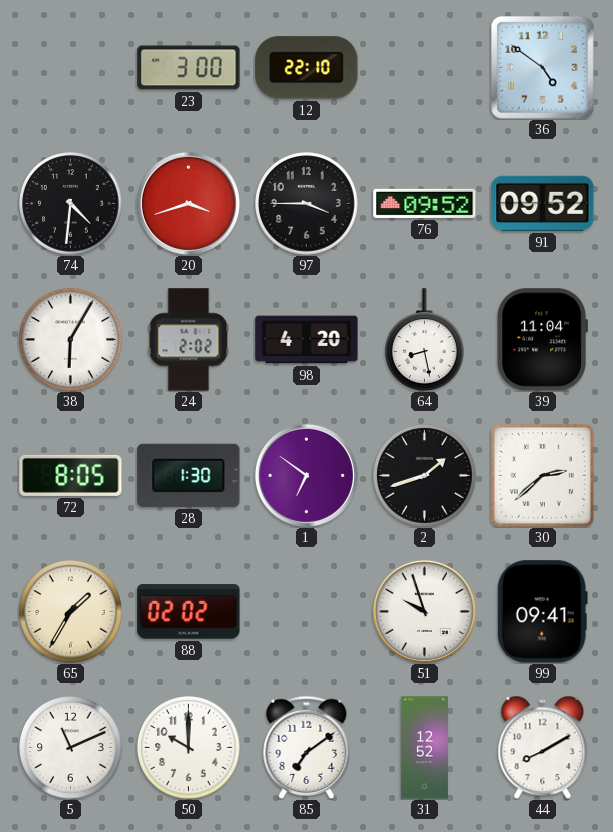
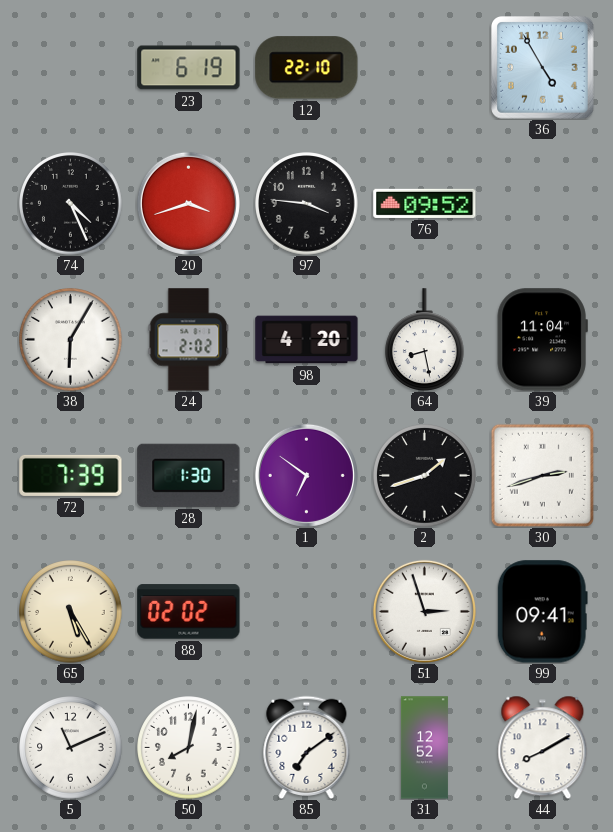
23: 3:00 -> 6:19
36: 4:51 -> 4:55
74: 4:31 -> 4:26
97: 3:45 -> 3:46
91: 09:52 -> none
72: 8:05 -> 7:39
30: 2:38 -> 2:42
65: 1:35 -> 5:25
51: 9:57 -> 2:57
50: 10:00 -> 8:02
